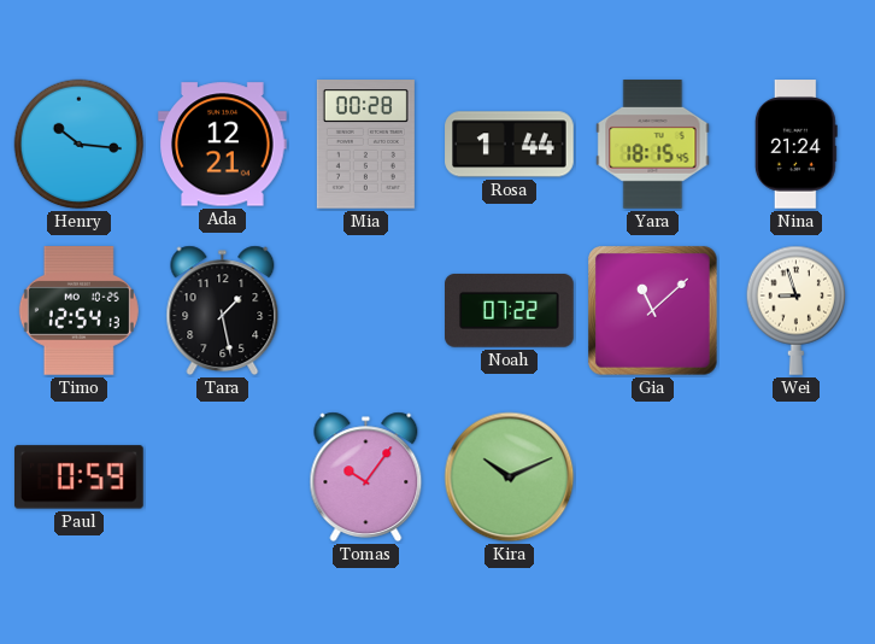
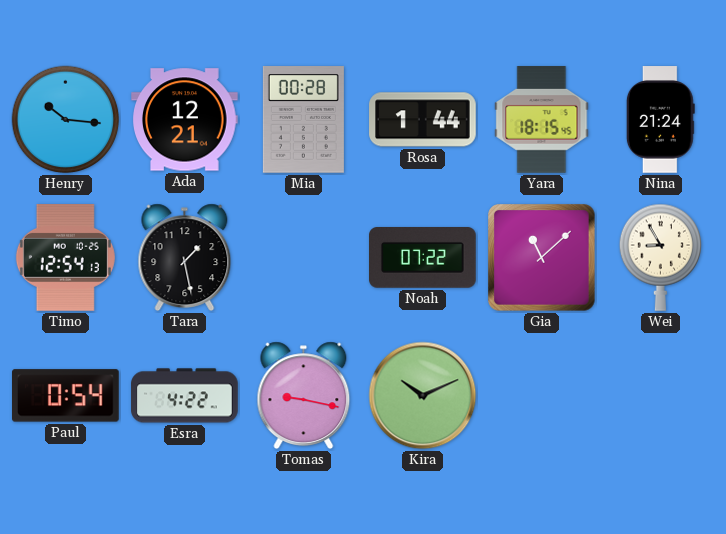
Wei: 8:57 -> 8:55
Paul: 0:59 -> 0:54
Esra: none -> 4:22
Tomas: 10:06 -> 9:17
